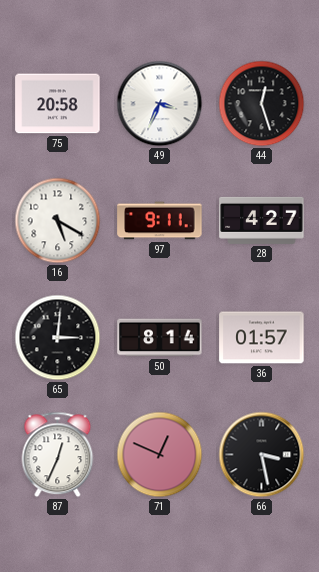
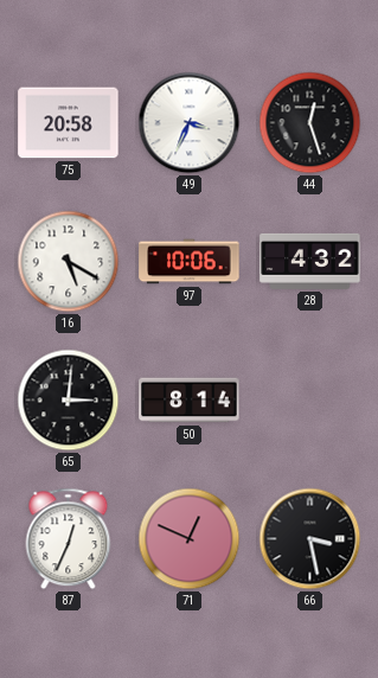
97: 9:11 -> 10:06
28: 4:27 -> 4:32
36: 01:57 -> none
